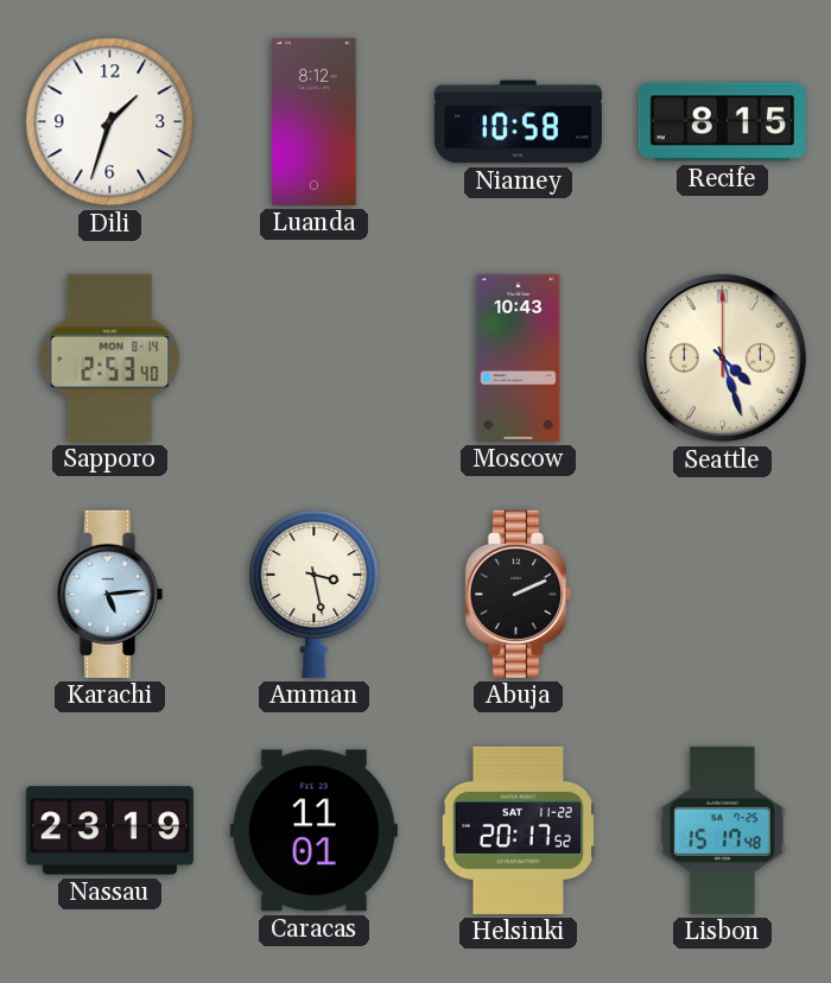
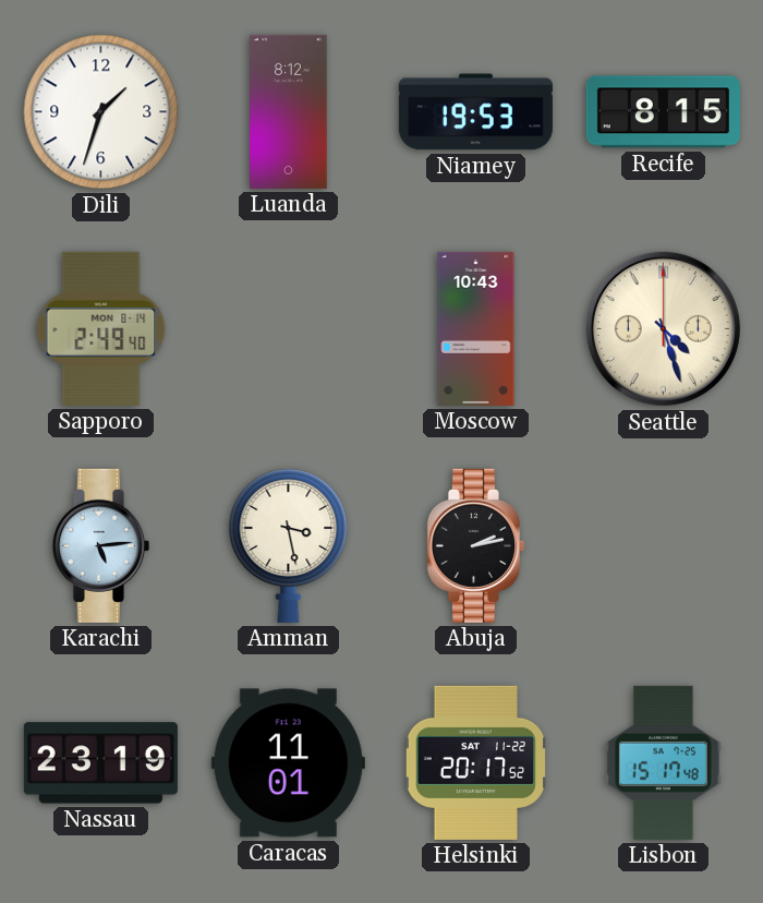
Niamey: 10:58 -> 19:53
Sapporo: 2:53 -> 2:49
Abuja: 2:11 -> 2:13
